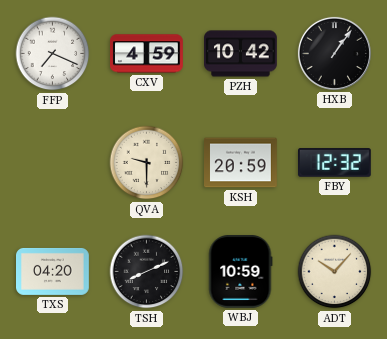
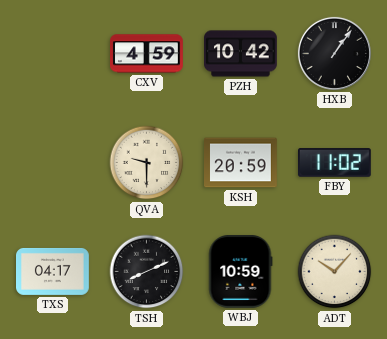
FFP: 7:19 -> none
FBY: 12:32 -> 11:02
TXS: 04:20 -> 04:17
